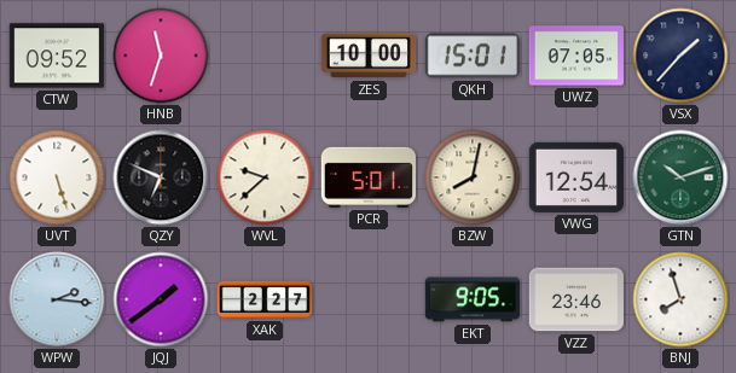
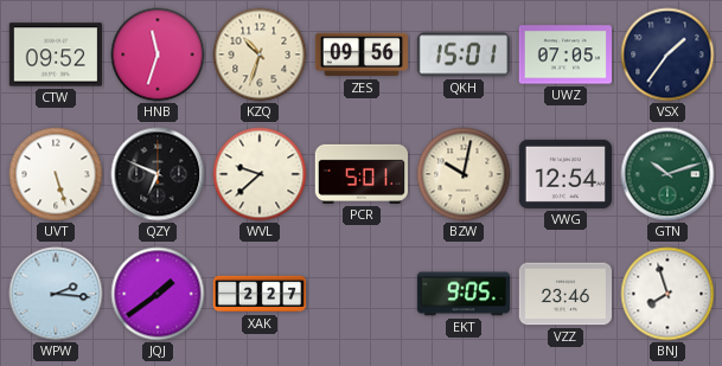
KZQ: none -> 10:33
ZES: 10:00 -> 09:56
VSX: 1:37 -> 1:36
BZW: 8:02 -> 10:02
